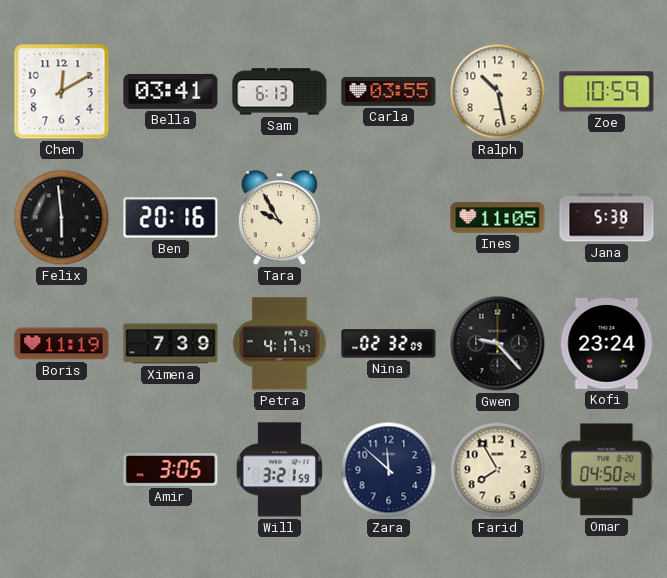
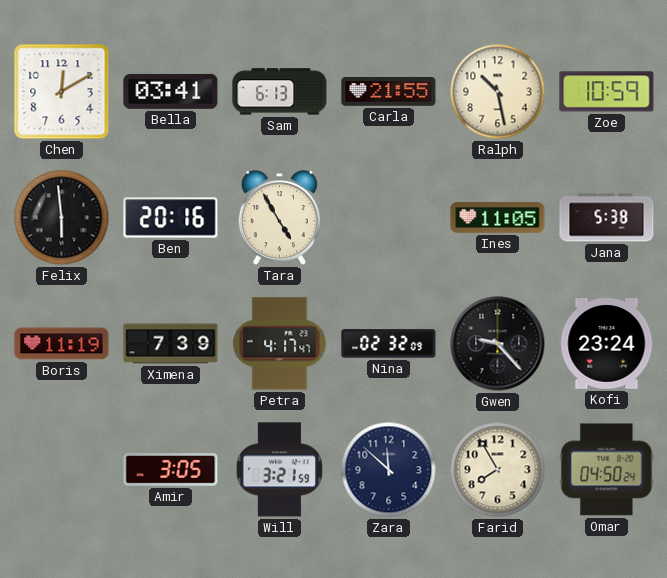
Carla: 03:55 -> 21:55
Tara: 9:55 -> 4:55
